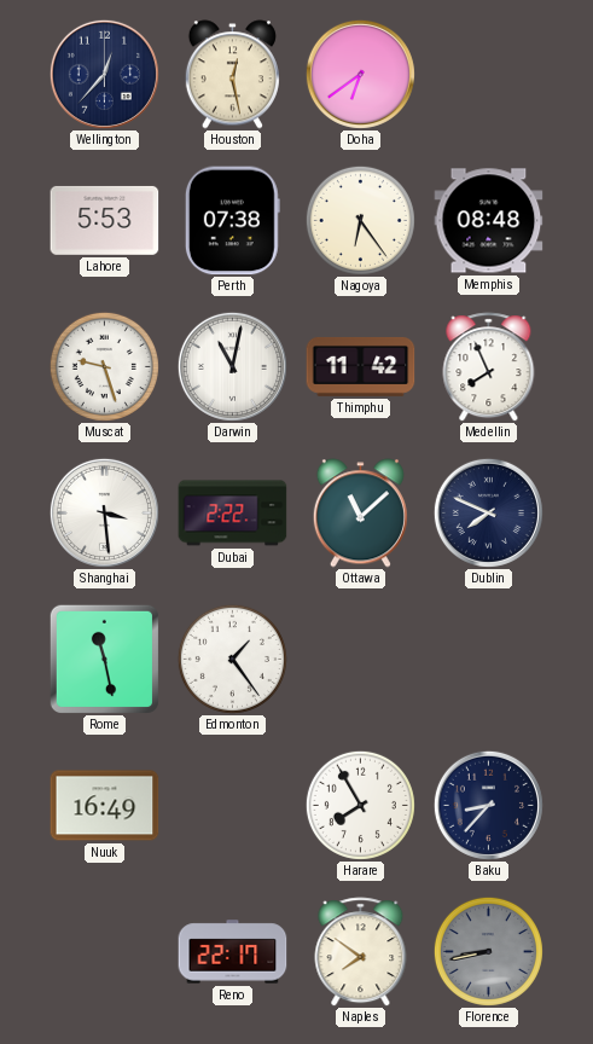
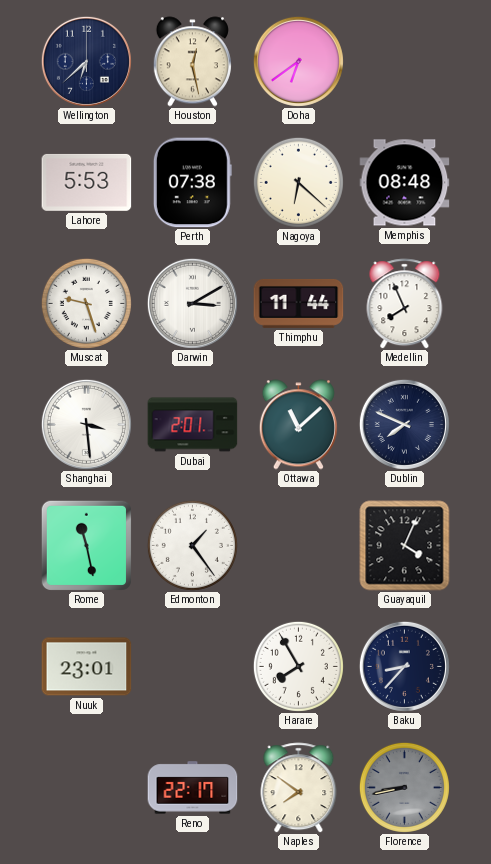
Wellington: 12:37 -> 6:38
Nagoya: 6:24 -> 6:22
Darwin: 11:02 -> 3:10
Thimphu: 11:42 -> 11:44
Dubai: 2:22 -> 2:01
Guayaquil: none -> 4:04
Nuuk: 16:49 -> 23:01
